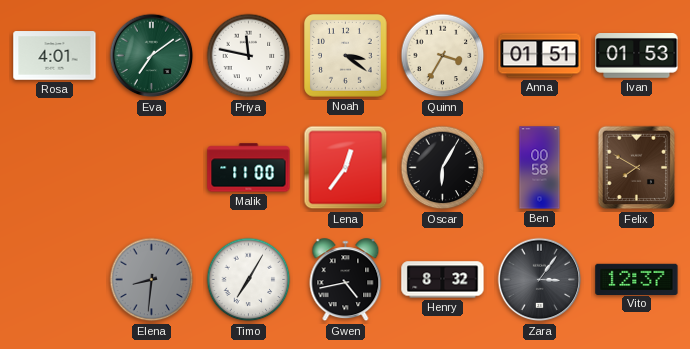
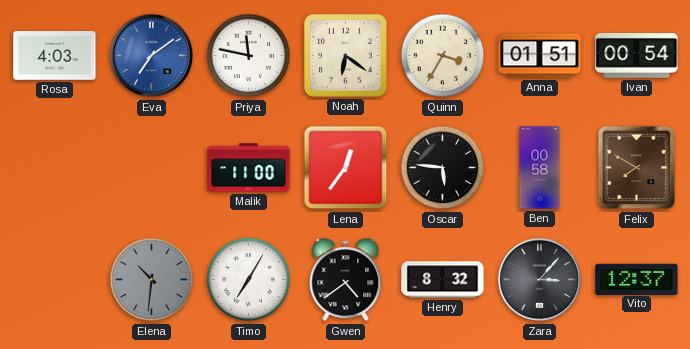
Rosa: 4:01 -> 4:03
Eva dial: green -> blue
Noah: 3:21 -> 6:21
Ivan: 01:53 -> 00:54
Oscar: 6:05 -> 5:46
Elena: 8:31 -> 10:31
Gwen: 4:43 -> 4:39
Zara: 3:06 -> 3:07
